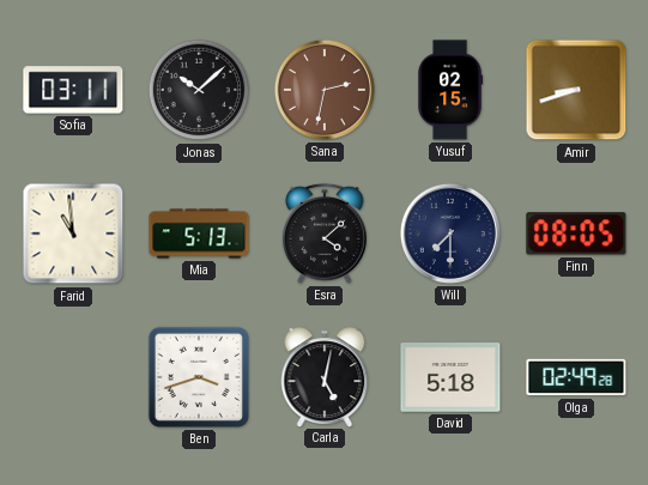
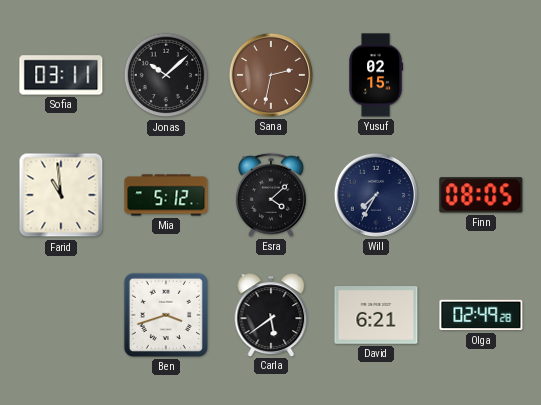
Amir: 8:42 -> none
Mia: 5:13 -> 5:12
Will: 7:30 -> 7:35
Carla: 5:02 -> 5:39
David: 5:18 -> 6:21
